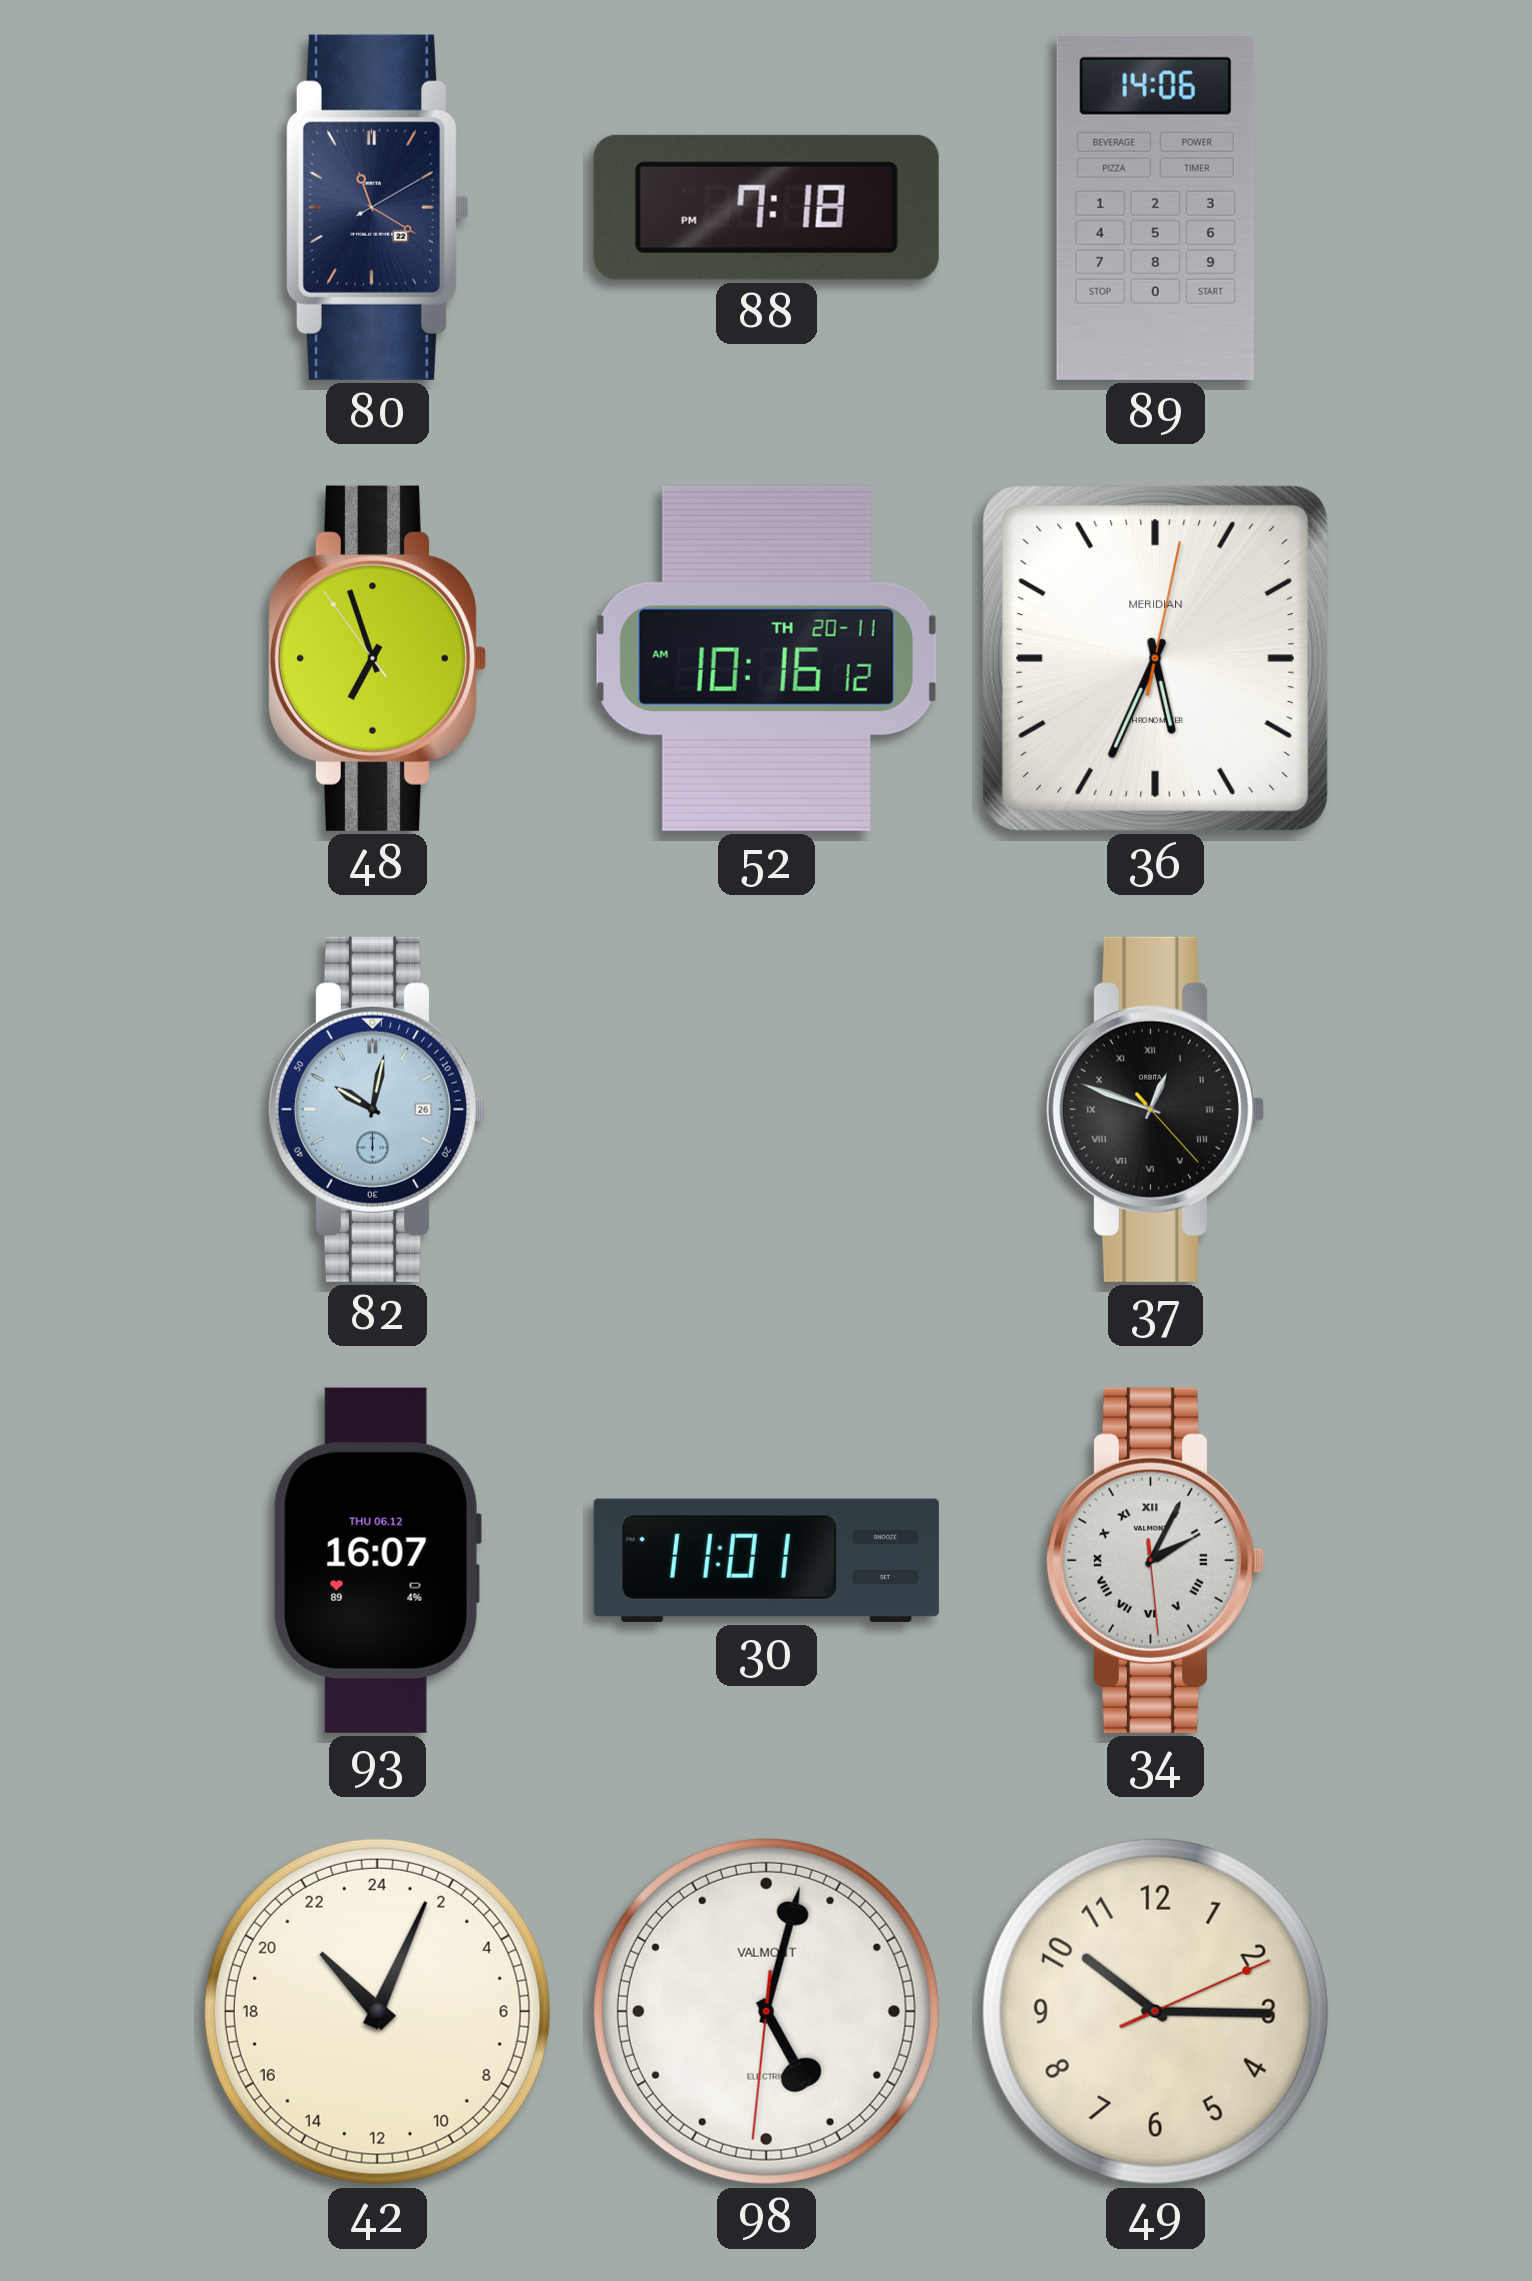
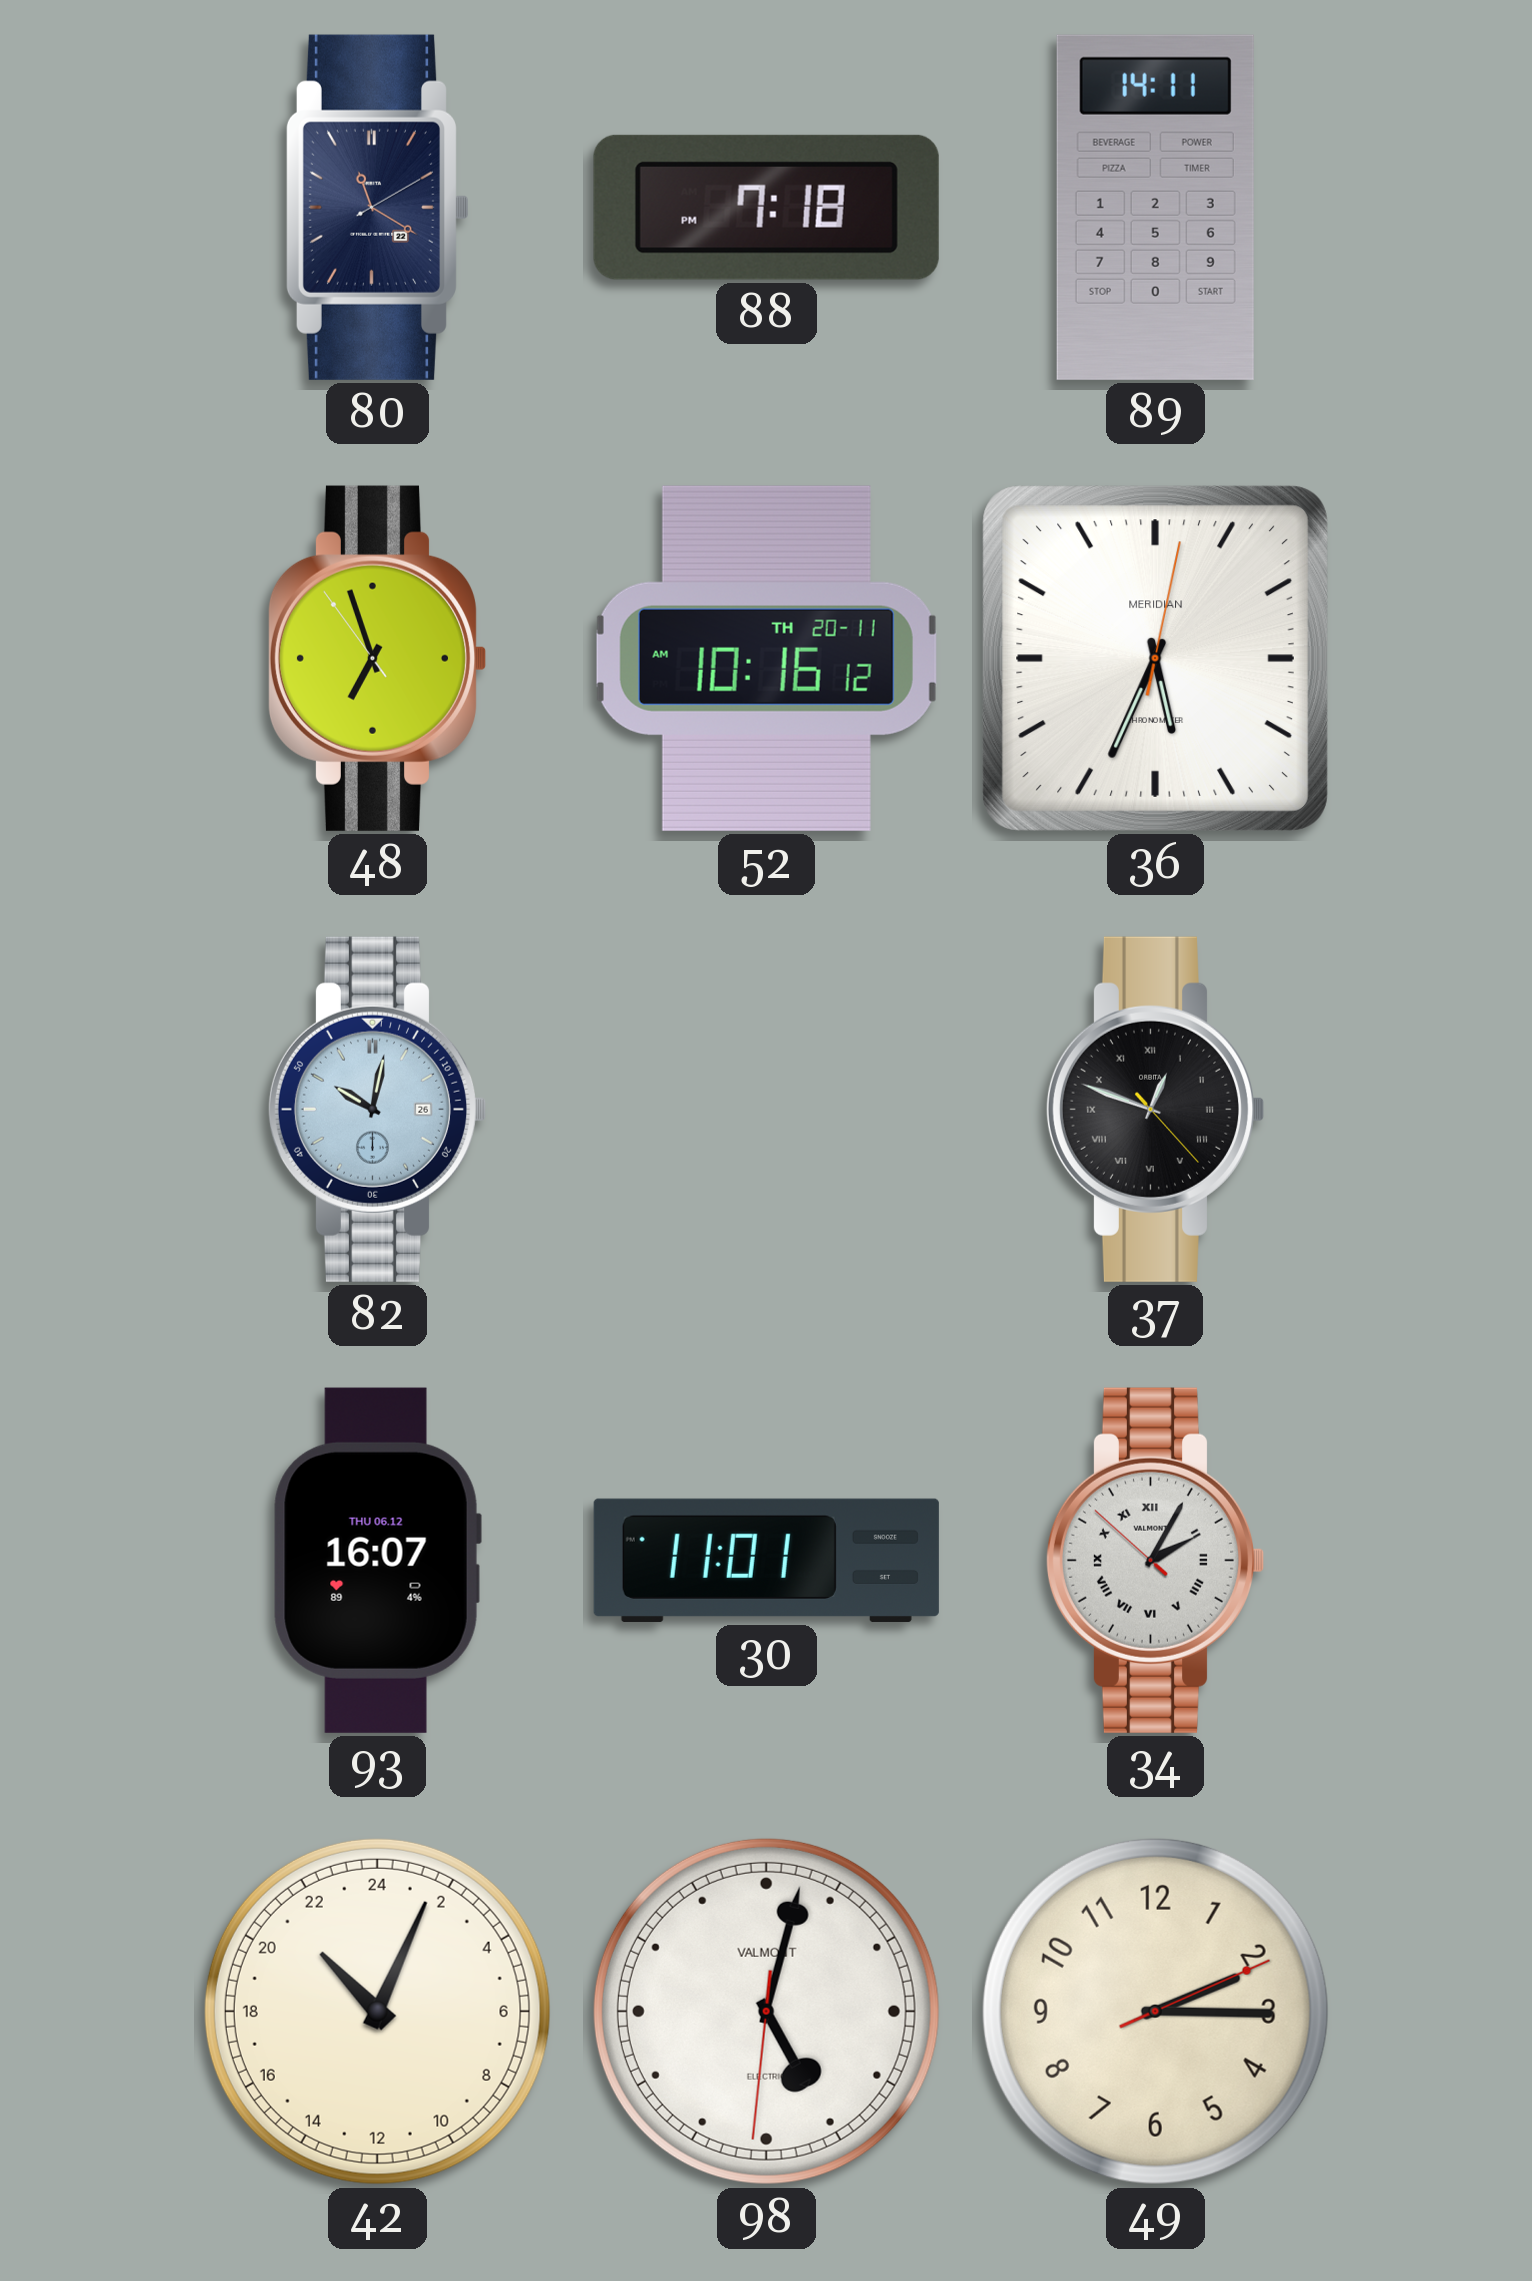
89: 14:06 -> 14:11
34: 2:04:29 -> 2:04:52
49: 10:15 -> 2:15
